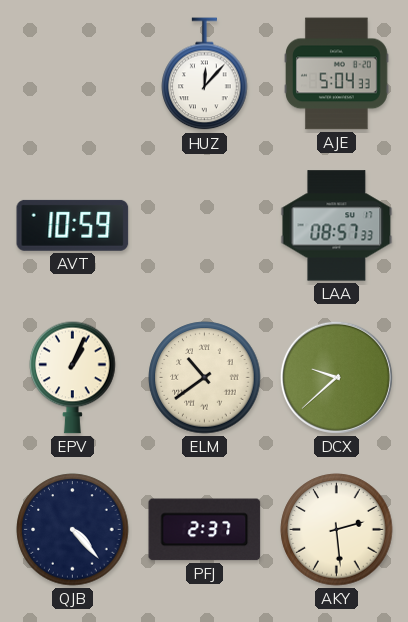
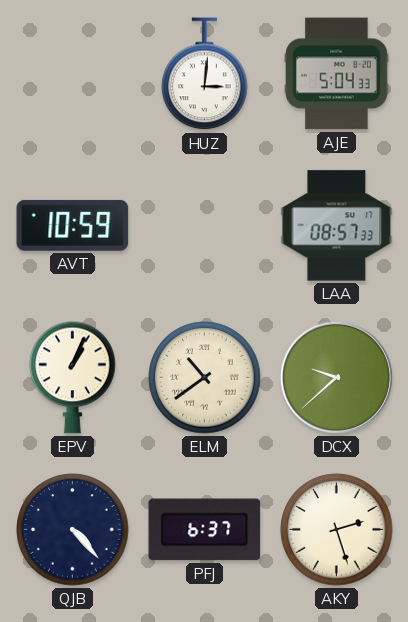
HUZ: 12:07 -> 3:01
PFJ: 2:37 -> 6:37
AKY: 2:29 -> 2:27
